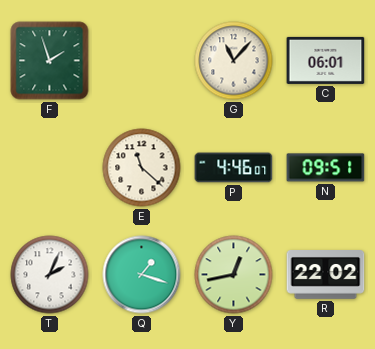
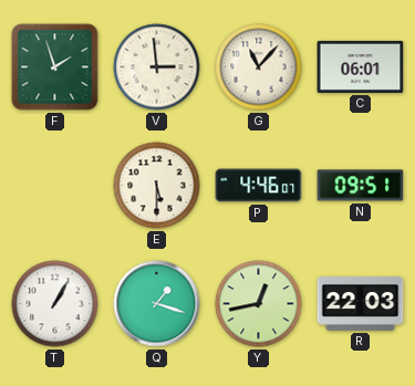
V: none -> 2:59
E: 11:22 -> 5:30
T: 2:04 -> 1:05
R: 22:02 -> 22:03
